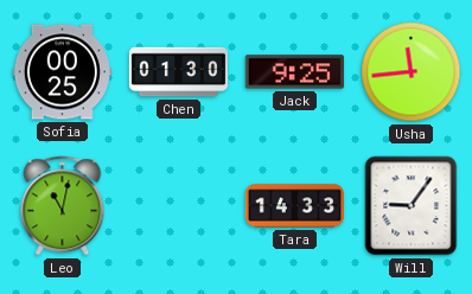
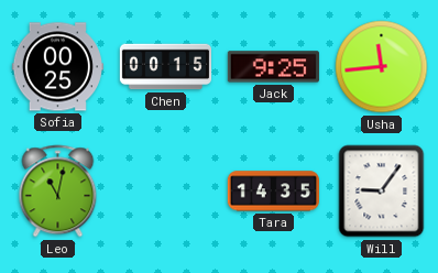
Chen: 01:30 -> 00:15
Tara: 14:33 -> 14:35
